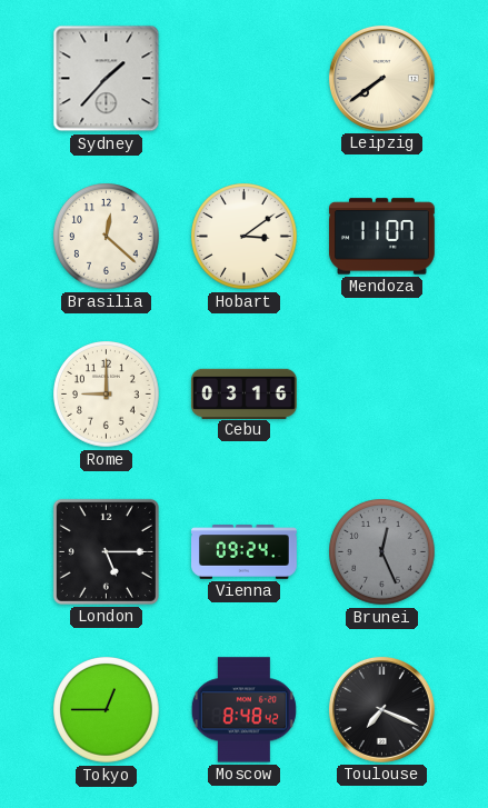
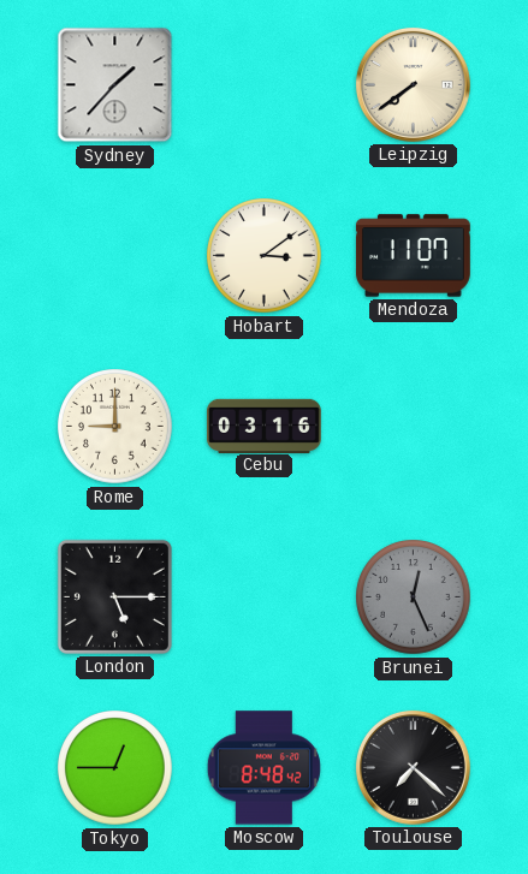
Brasilia: 12:22 -> none
Vienna: 09:24 -> none
Toulouse: 7:19 -> 7:22
